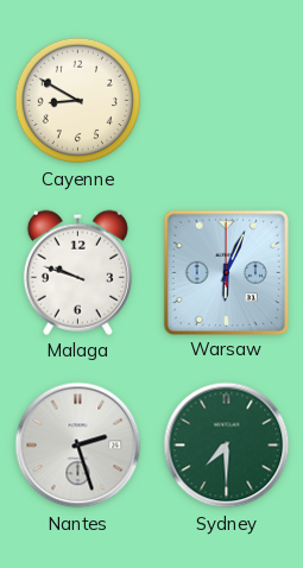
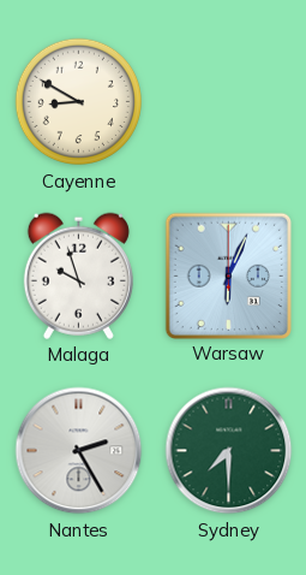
Malaga: 9:48 -> 9:57
Nantes: 2:27 -> 2:25
